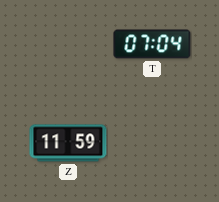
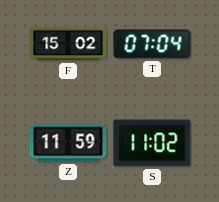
F: none -> 15:02
S: none -> 11:02
